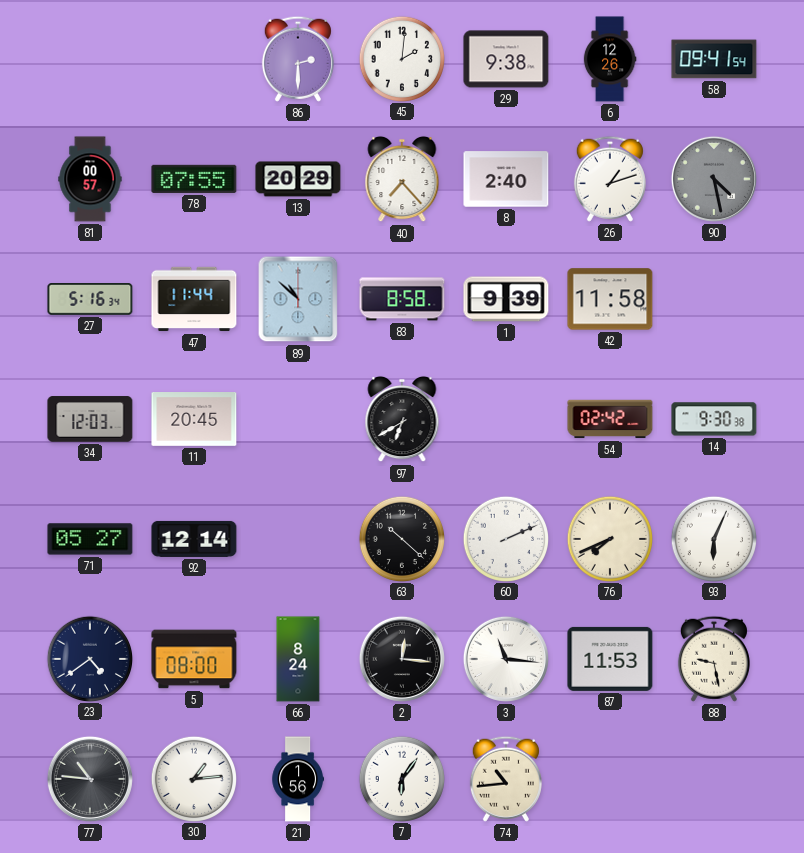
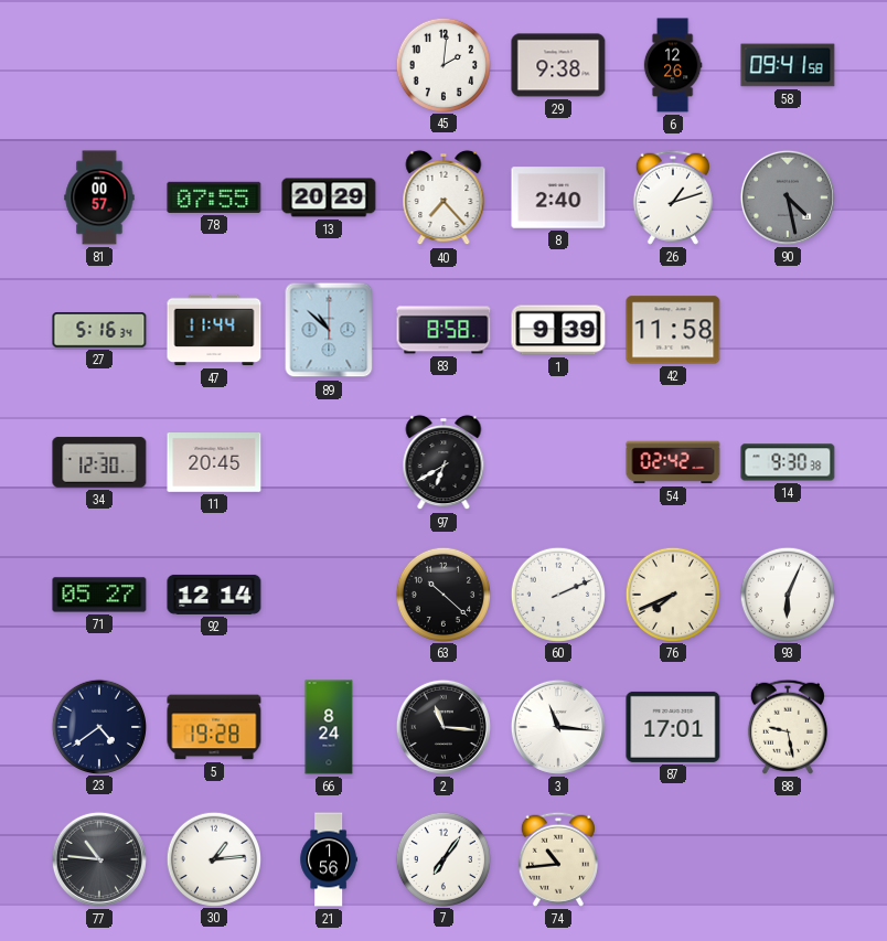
86: 2:30 -> none
58: 09:41:54 -> 09:41:58
34: 12:03 -> 12:30
5: 08:00 -> 19:28
2: 12:16 -> 11:16
87: 11:53 -> 17:01
7: 6:06 -> 7:06
